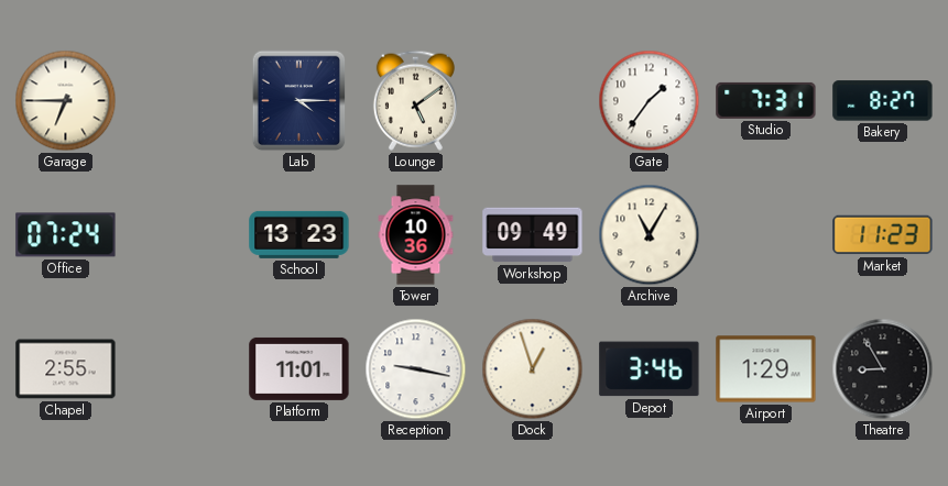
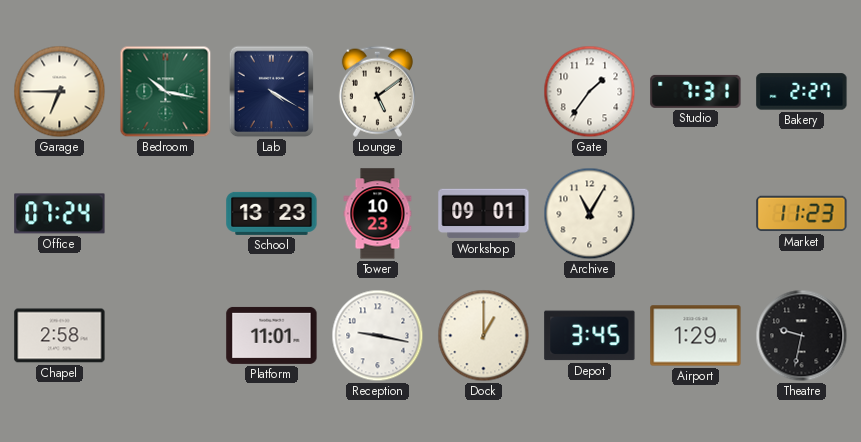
Bedroom: none -> 10:17
Lab: 4:15 -> 4:20
Bakery: 8:27 -> 2:27
Tower: 10:36 -> 10:23
Workshop: 09:49 -> 09:01
Chapel: 2:55 -> 2:58
Dock: 12:57 -> 1:00
Depot: 3:46 -> 3:45
Theatre: 8:55 -> 9:32
